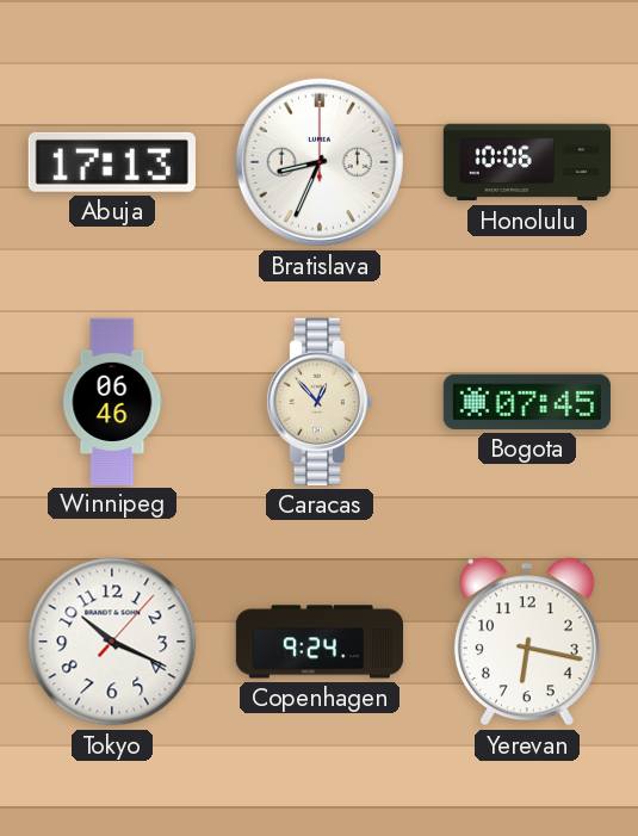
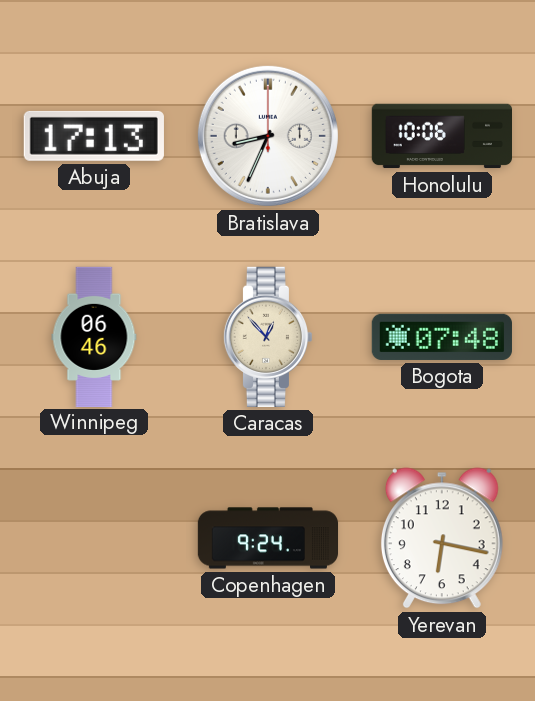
Bogota: 07:45 -> 07:48
Tokyo: 10:19 -> none
